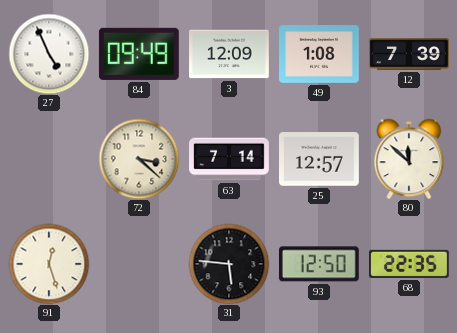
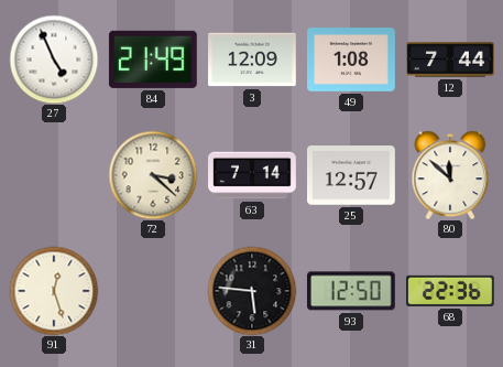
84: 09:49 -> 21:49
12: 7:39 -> 7:44
68: 22:35 -> 22:36
